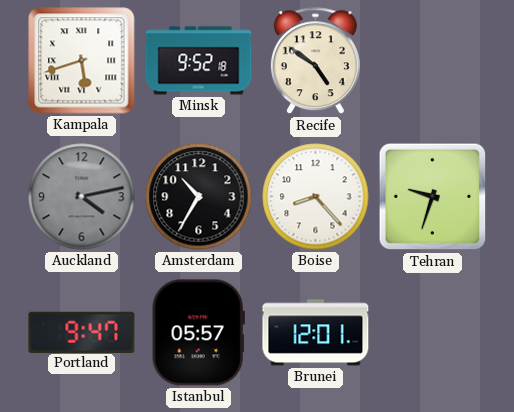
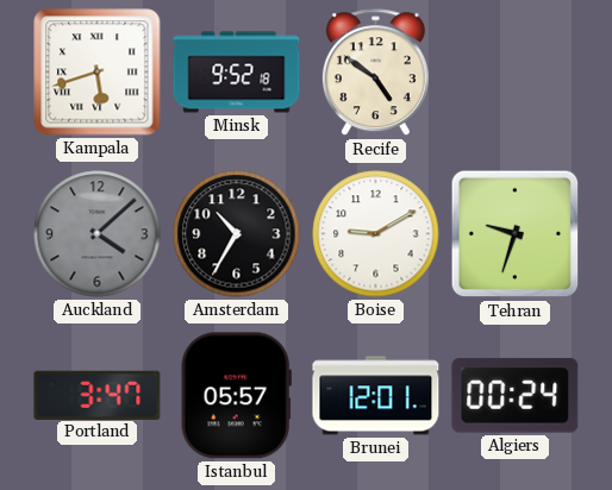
Auckland: 4:13 -> 4:08
Boise: 8:23 -> 9:10
Portland: 9:47 -> 3:47
Algiers: none -> 00:24
